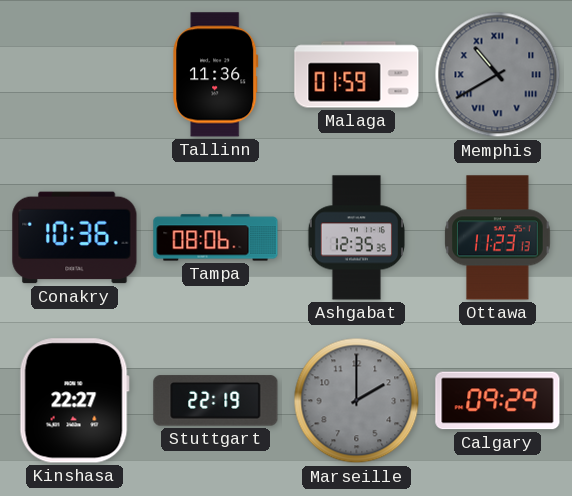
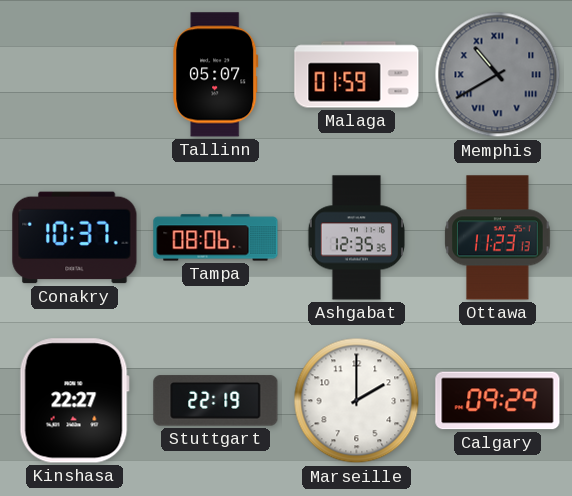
Tallinn: 11:36 -> 05:07
Conakry: 10:36 -> 10:37
Marseille dial: grey -> white
